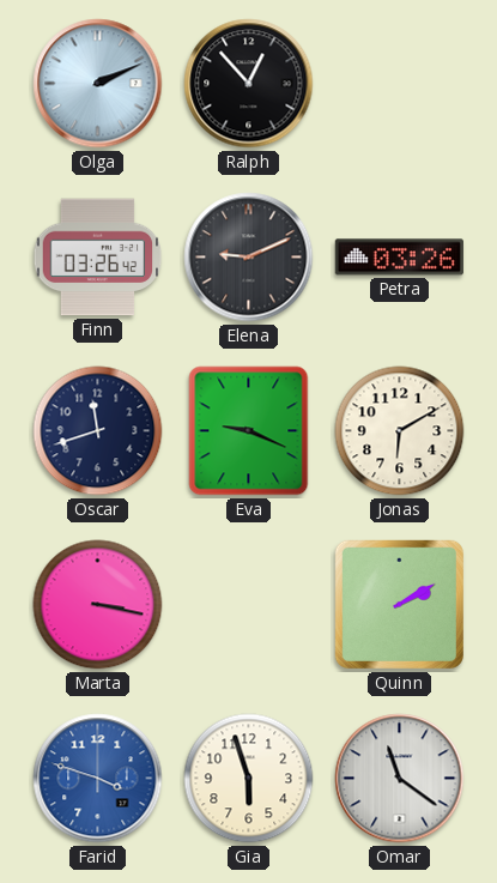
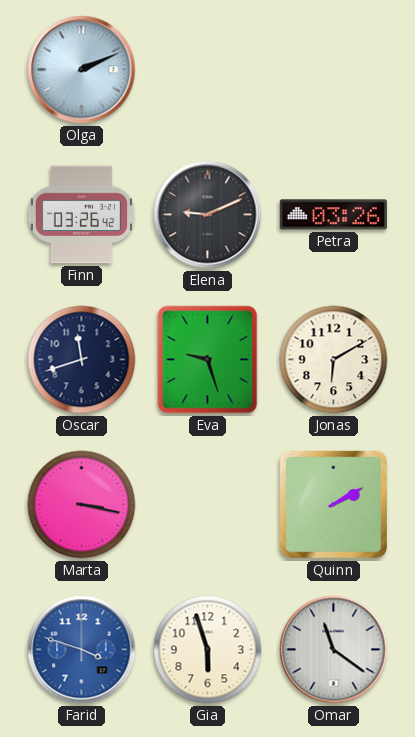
Ralph: 12:53 -> none
Eva: 9:19 -> 9:27
